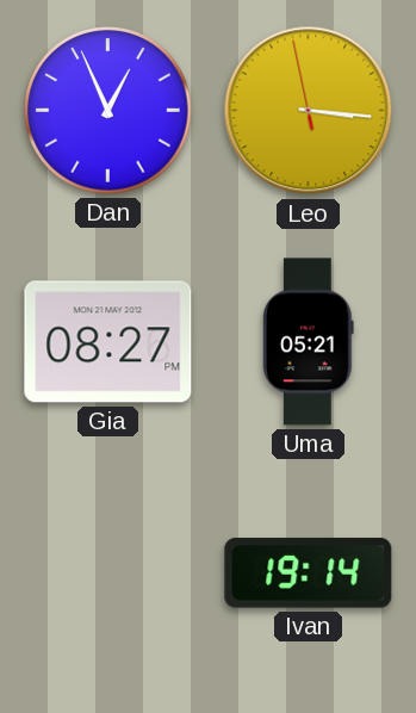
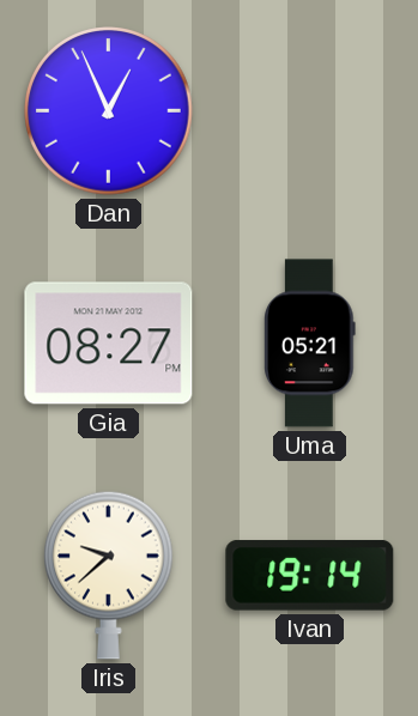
Leo: 3:15 -> none
Iris: none -> 9:38
